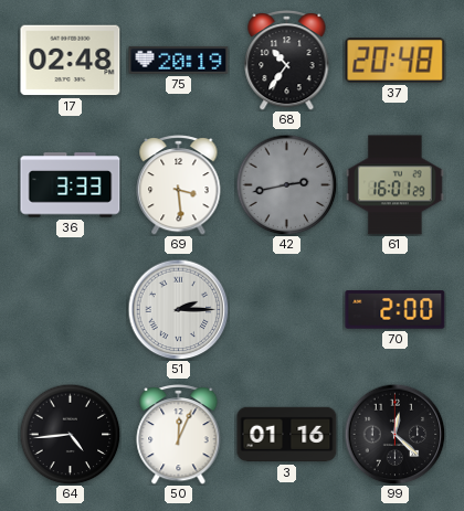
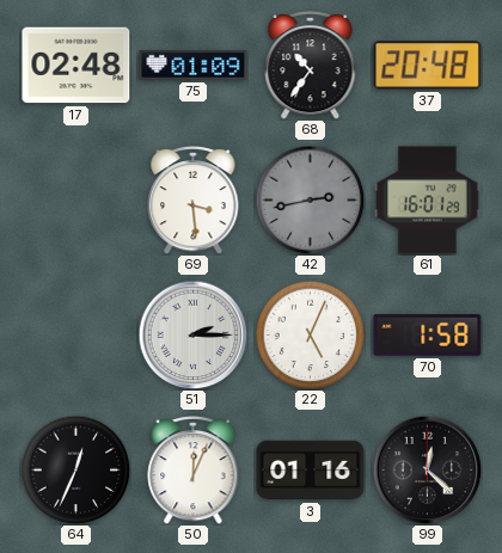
75: 20:19 -> 01:09
36: 3:33 -> none
22: none -> 5:04
70: 2:00 -> 1:58
64: 4:44 -> 12:34
